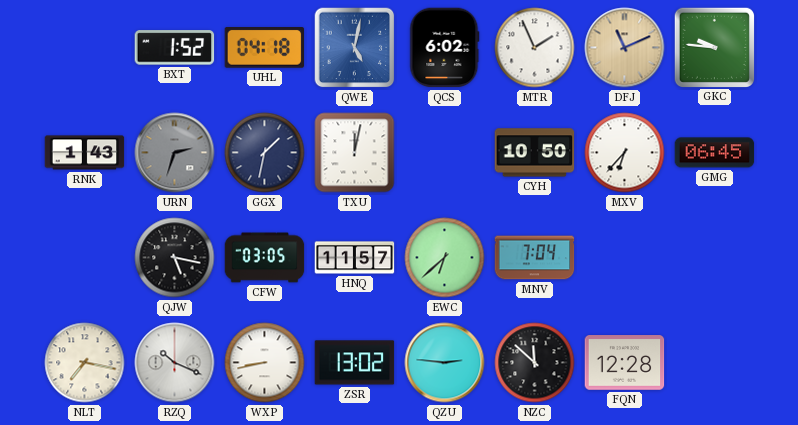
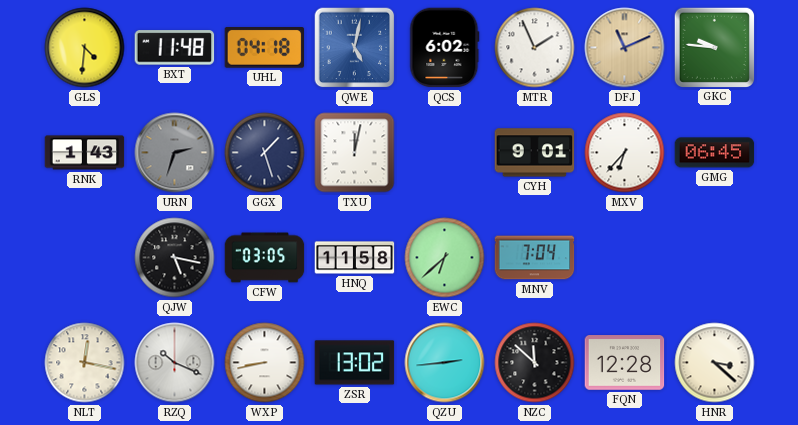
GLS: none -> 4:31
BXT: 1:52 -> 11:48
GGX: 1:32 -> 1:27
CYH: 10:50 -> 9:01
HNQ: 11:57 -> 11:58
NLT: 7:17 -> 12:17
QZU: 2:46 -> 2:44
HNR: none -> 3:22
